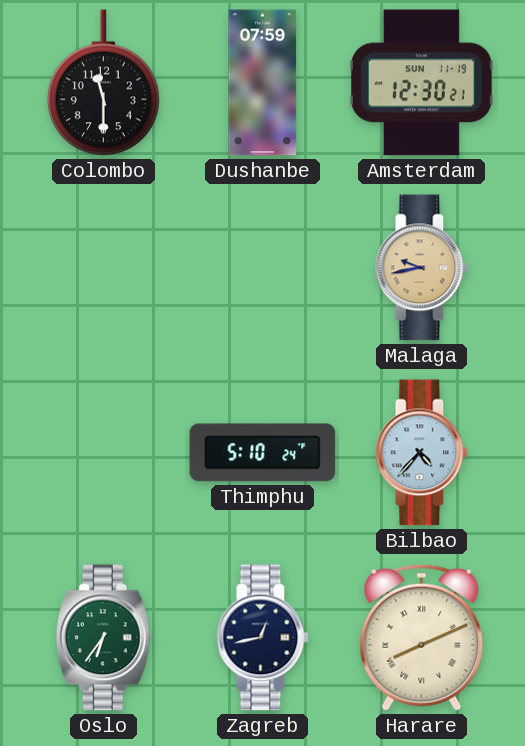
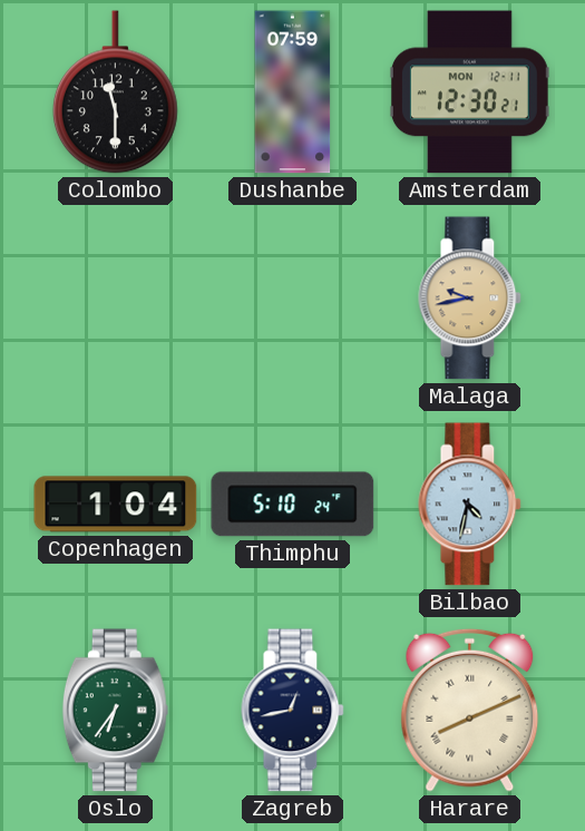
Amsterdam date: SUN 11-19 -> MON 12-11
Copenhagen: none -> 1:04
Bilbao: 4:37 -> 4:32
